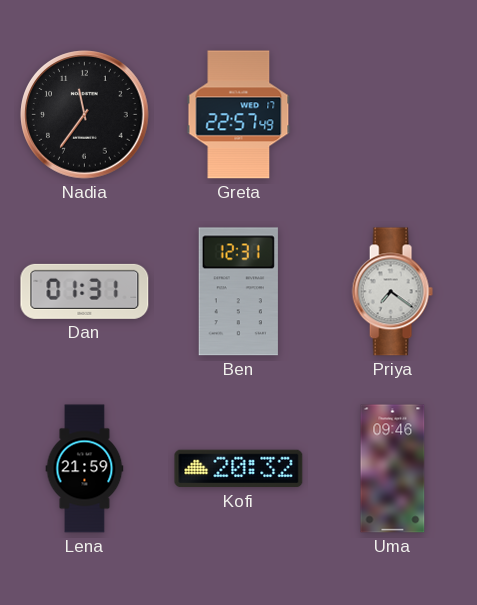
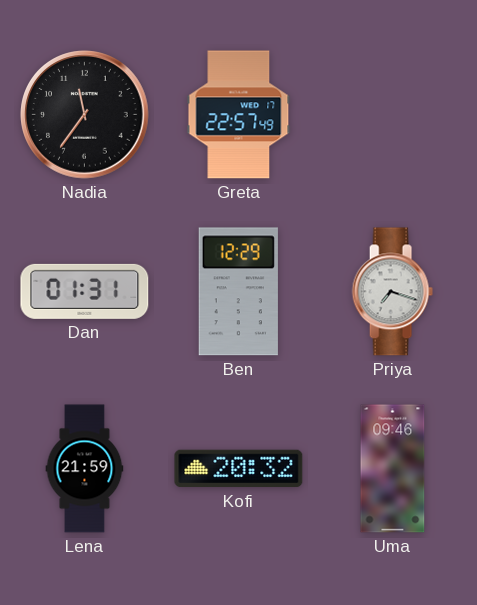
Ben: 12:31 -> 12:29
Priya: 7:21 -> 7:18
